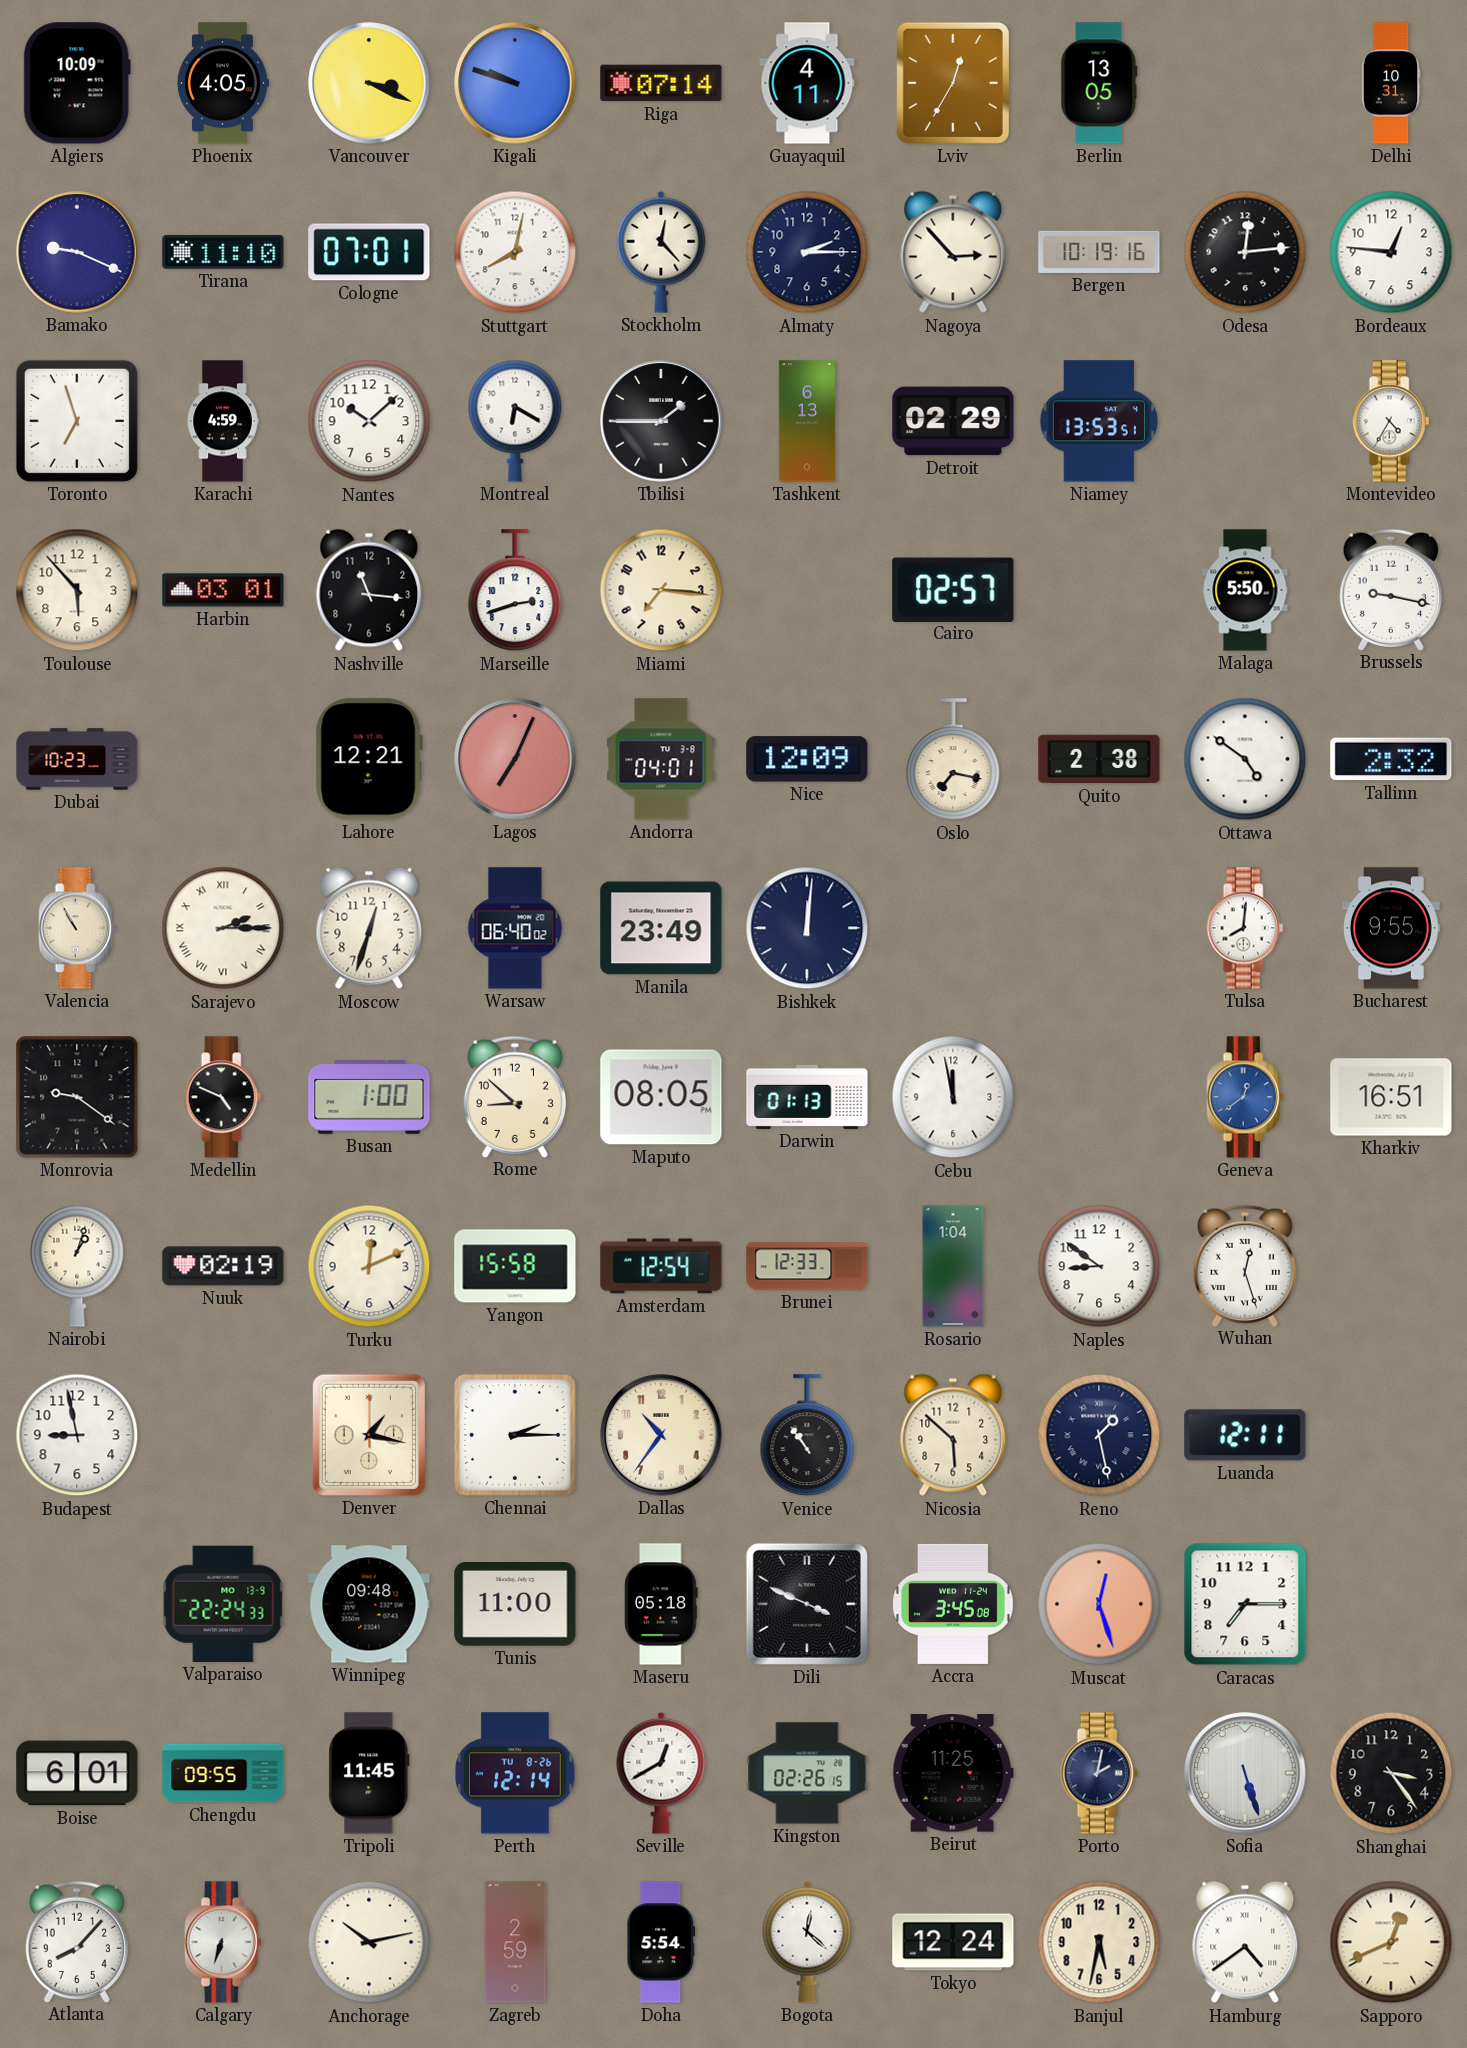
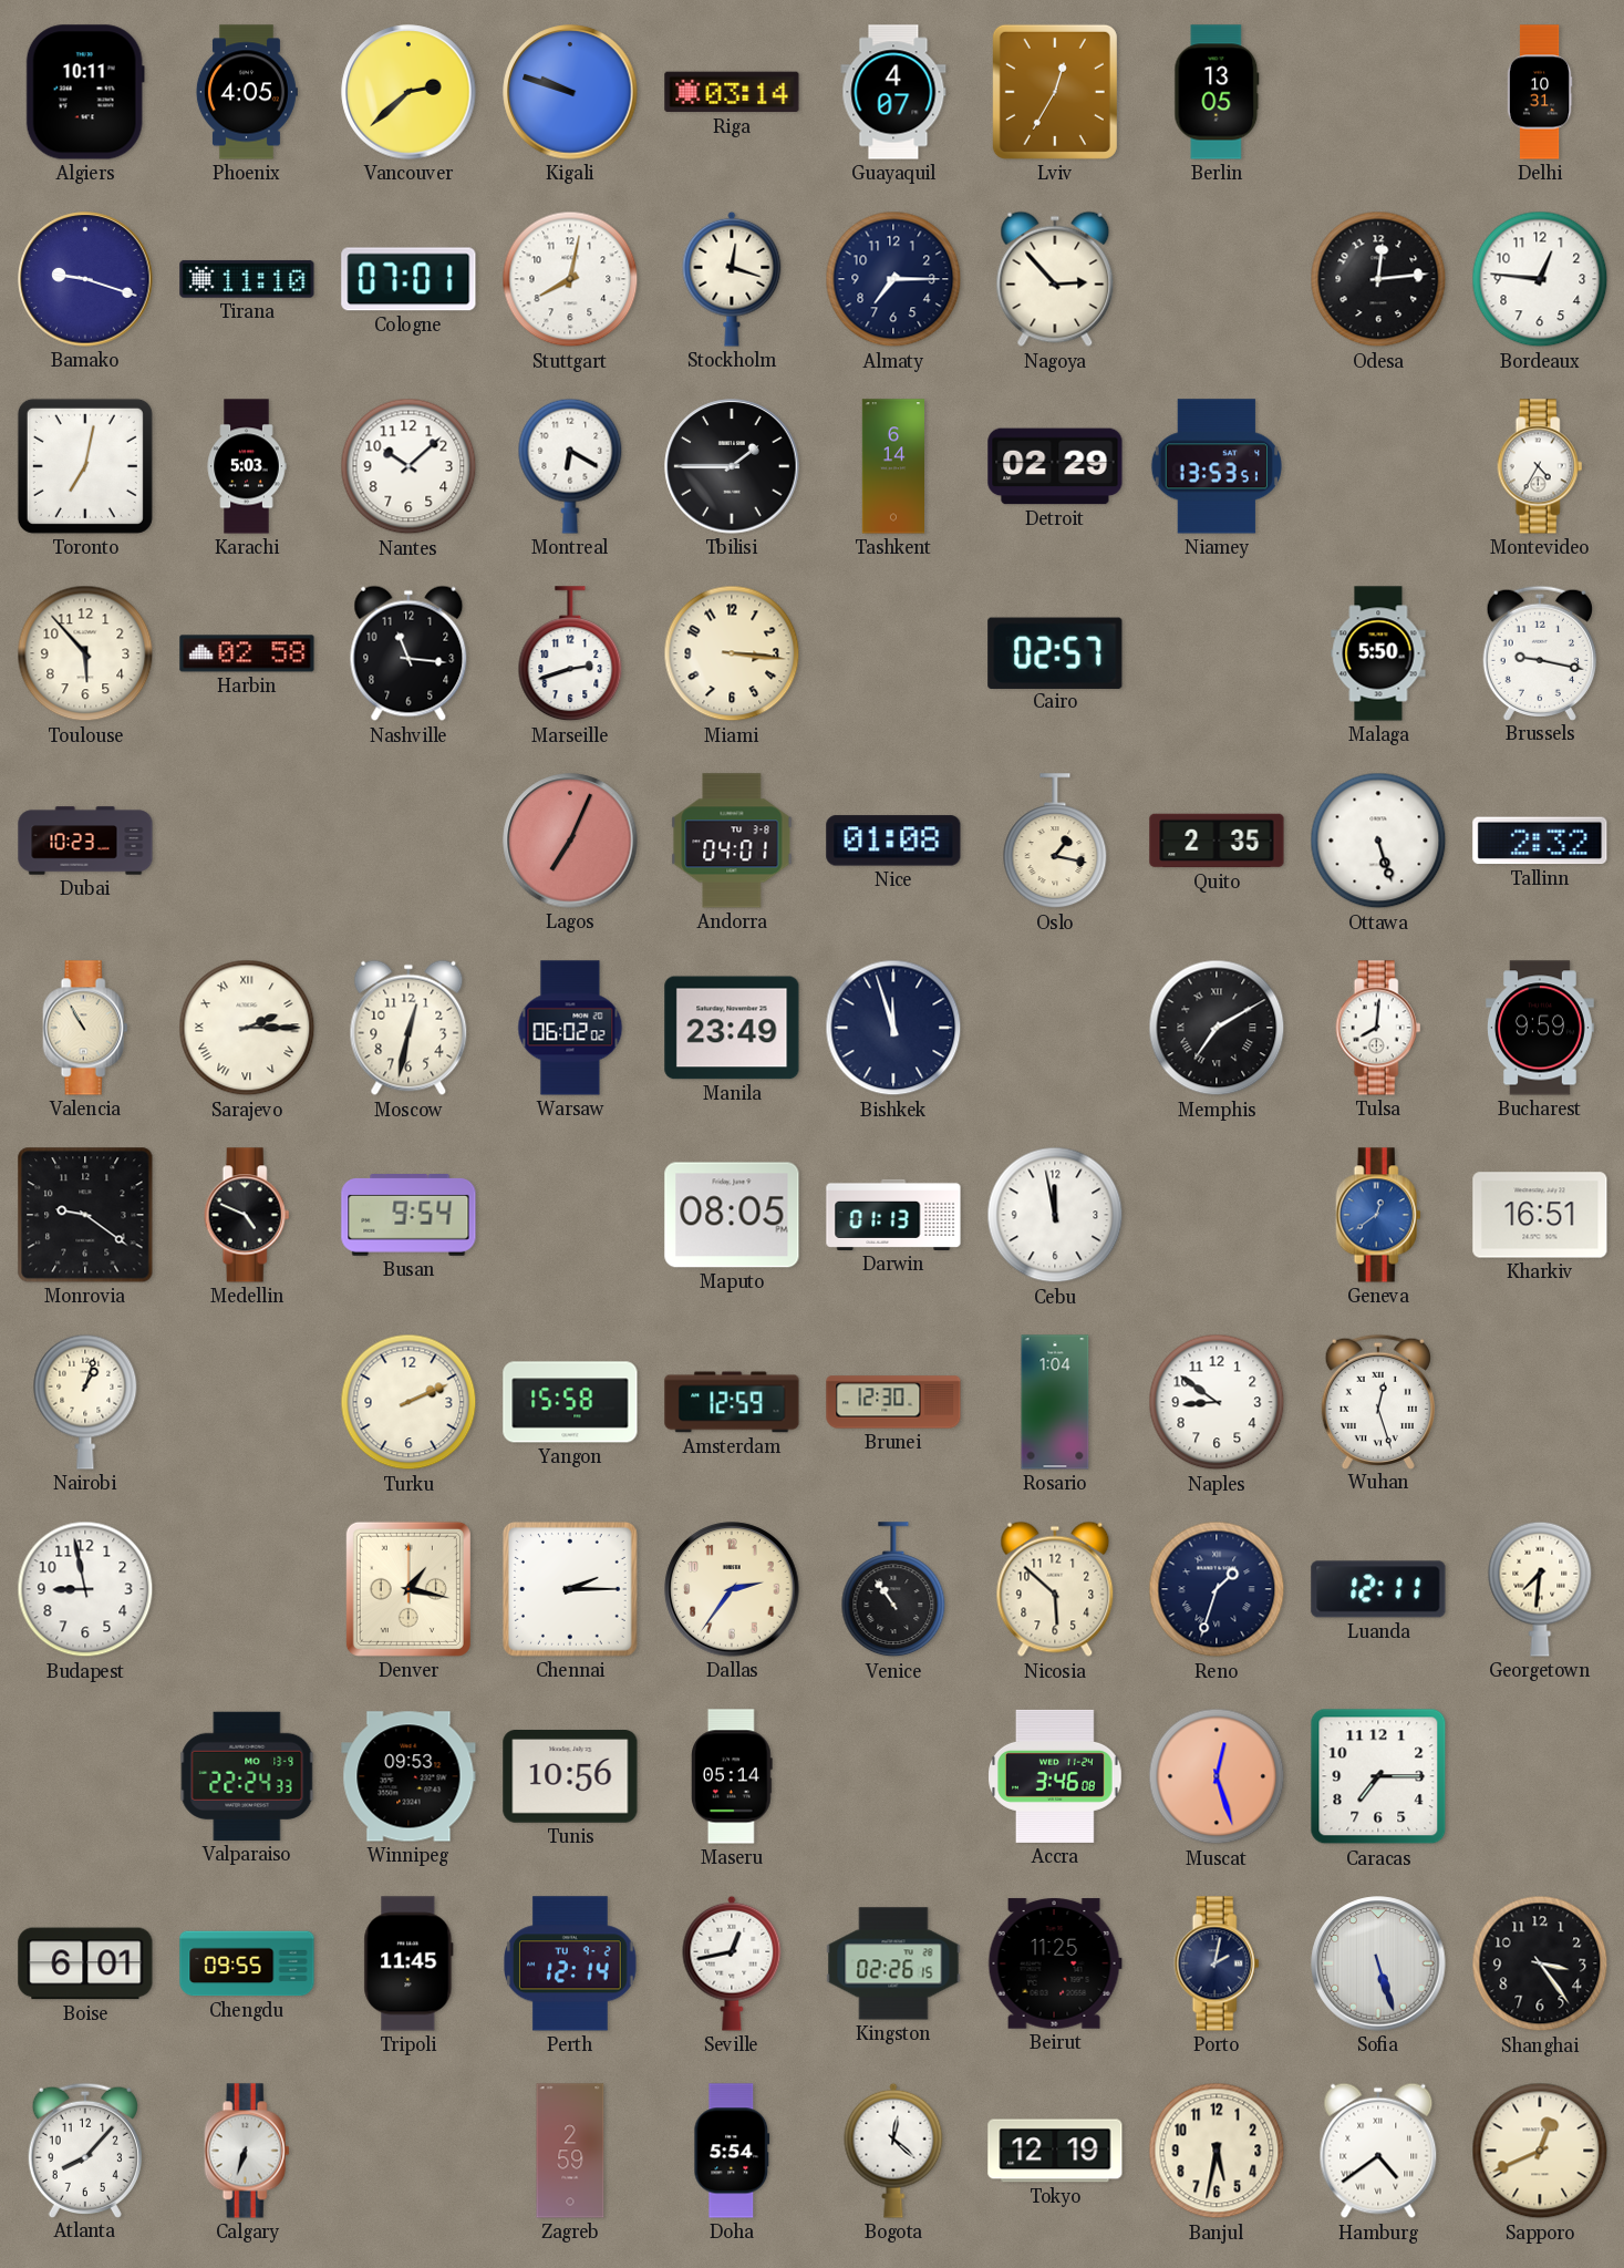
Algiers: 10:09 -> 10:11
Vancouver: 3:19 -> 2:38
Riga: 07:14 -> 03:14
Guayaquil: 4:11 -> 4:07
Bamako: 9:19 -> 9:18
Stockholm: 12:23 -> 12:18
Almaty: 2:15 -> 7:15
Bergen: 10:19 -> none
Toronto: 6:57 -> 7:02
Karachi: 4:59 -> 5:03
Tashkent: 6:13 -> 6:14
Harbin: 03:01 -> 02:58
Miami: 7:16 -> 3:16
Lahore: 12:21 -> none
Nice: 12:09 -> 01:08
Oslo: 7:17 -> 1:17
Quito: 2:38 -> 2:35
Ottawa: 4:51 -> 5:27
Moscow: 12:33 -> 12:32
Warsaw: 06:40 -> 06:02
Bishkek: 12:01 -> 11:57
Memphis: none -> 7:10
Bucharest: 9:55 -> 9:59
Busan: 1:00 -> 9:54
Rome: 8:52 -> none
Nuuk: 02:19 -> none
Turku: 12:11 -> 2:11
Amsterdam: 12:54 -> 12:59
Brunei: 12:33 -> 12:30
Dallas: 10:36 -> 2:36
Reno: 1:28 -> 1:33
Georgetown: none -> 7:31
Winnipeg: 09:48 -> 09:53
Tunis: 11:00 -> 10:56
Maseru: 05:18 -> 05:14
Dili: 3:49 -> none
Accra: 3:45 -> 3:46
Perth date: TU 8-26 -> TU 9-2
Seville: 12:40 -> 12:43
Anchorage: 10:13 -> none
Tokyo: 12:24 -> 12:19
